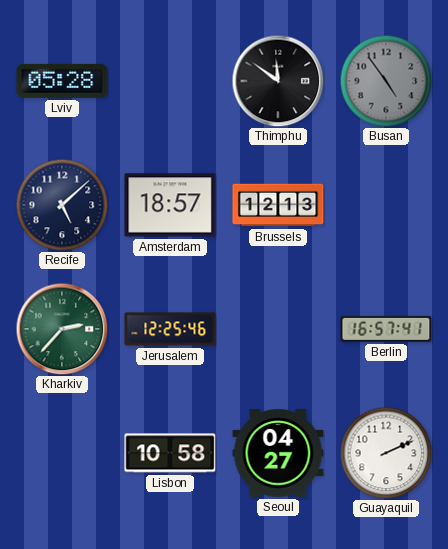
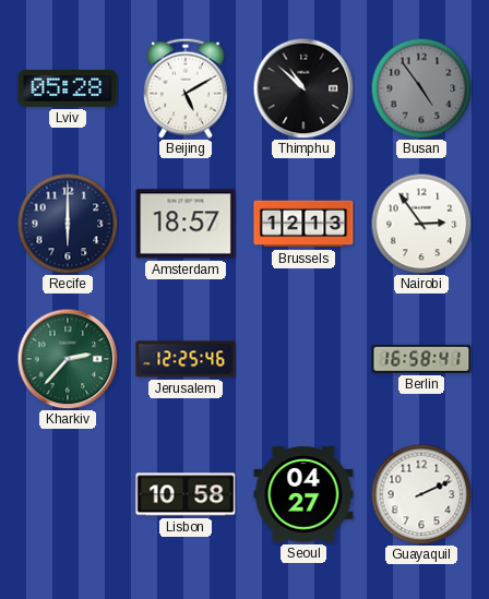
Beijing: none -> 5:10
Thimphu: 11:51 -> 10:52
Recife: 5:08 -> 6:00
Nairobi: none -> 2:54
Berlin: 16:57 -> 16:58
